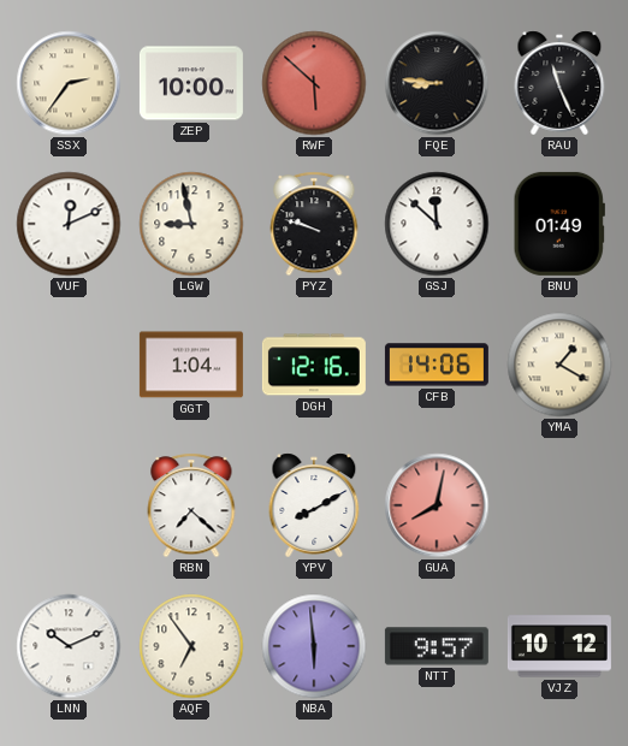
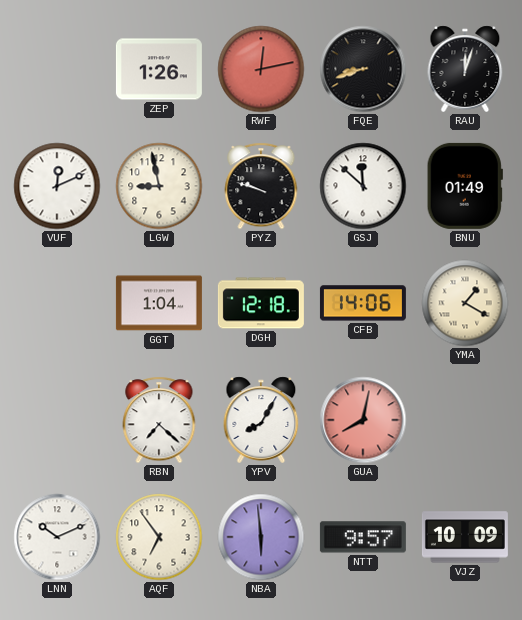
SSX: 2:36 -> none
ZEP: 10:00 -> 1:26
RWF: 5:52 -> 12:13
FQE: 8:46 -> 8:42
RAU: 11:26 -> 12:03
DGH: 12:16 -> 12:18
YPV: 8:10 -> 8:05
VJZ: 10:12 -> 10:09
